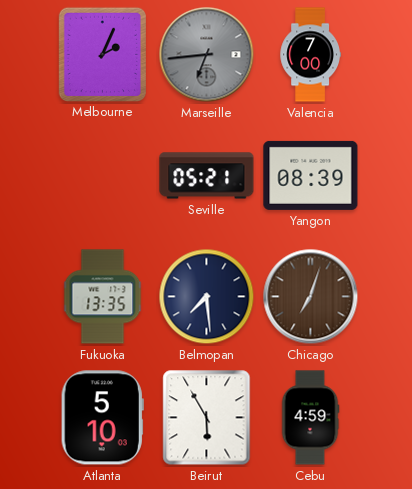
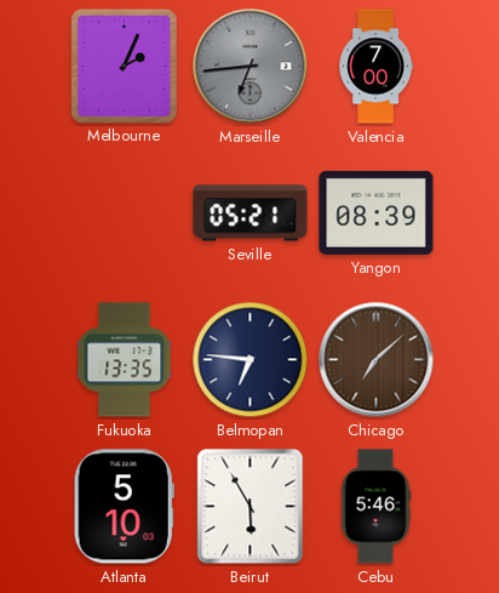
Belmopan: 7:29 -> 6:46
Chicago: 7:03 -> 7:08
Cebu: 4:59 -> 5:46
